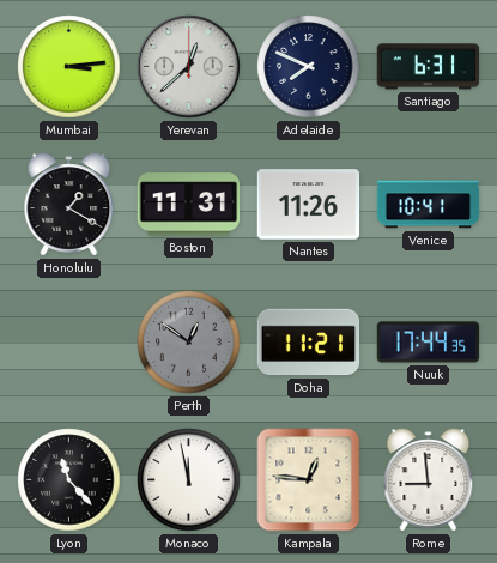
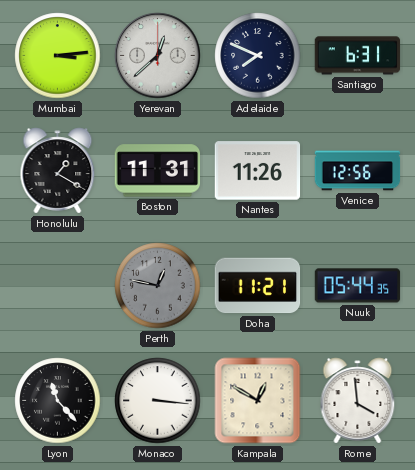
Venice: 10:41 -> 12:56
Perth: 12:51 -> 12:47
Nuuk: 17:44 -> 05:44
Monaco: 11:58 -> 3:16
Kampala: 12:46 -> 12:50
Rome: 8:59 -> 3:59
